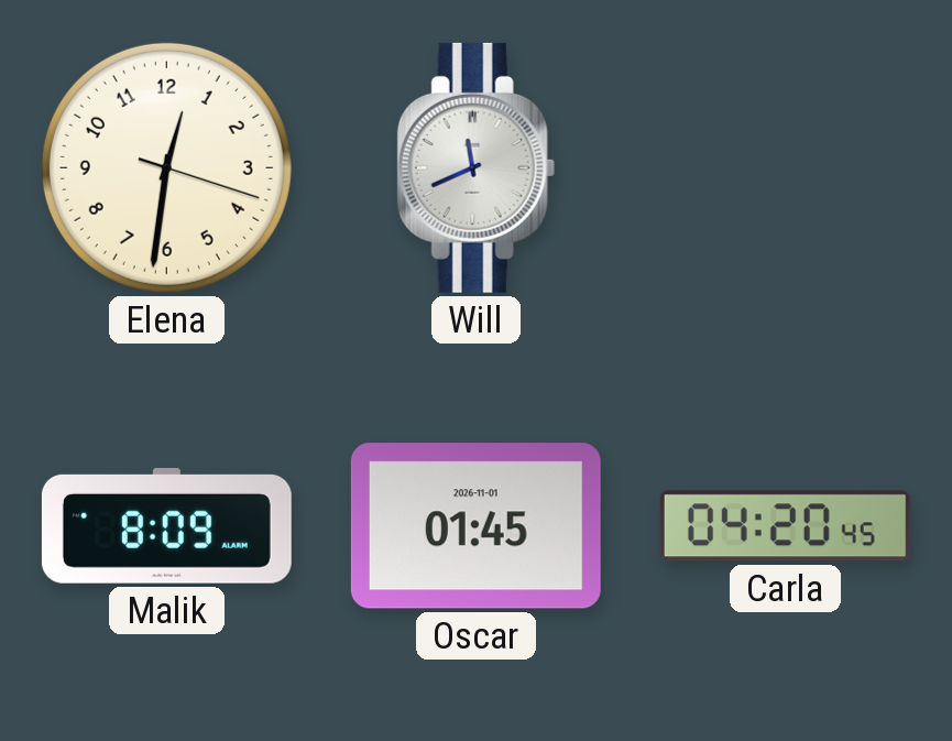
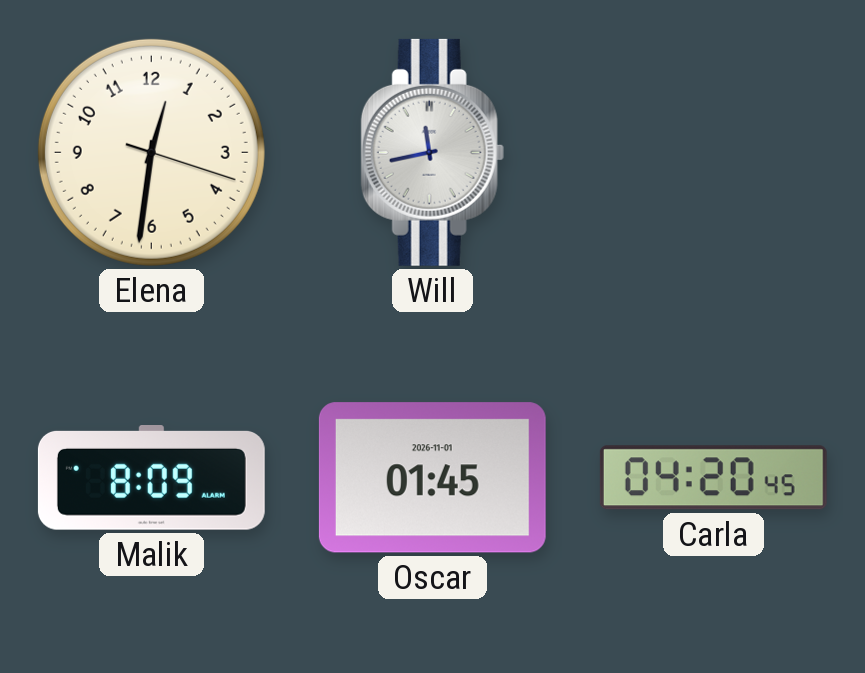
Will: 11:41 -> 11:43
